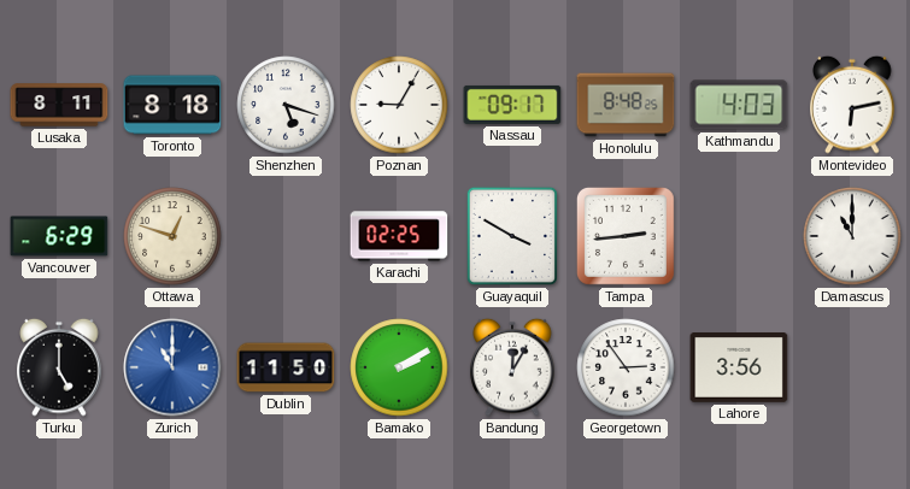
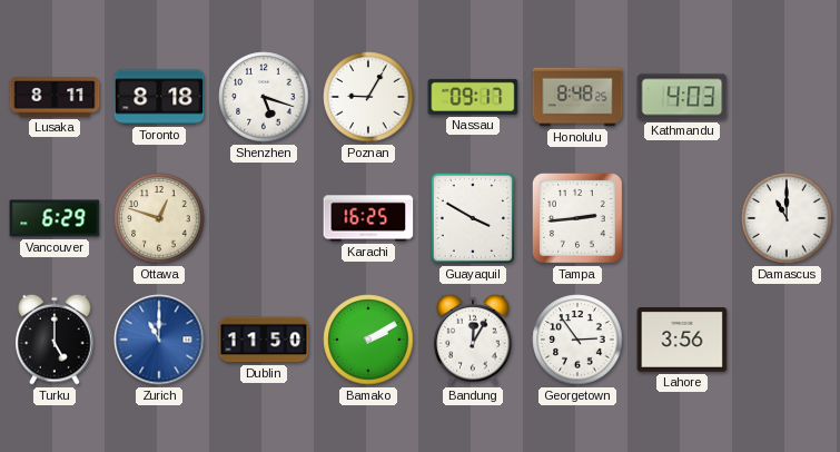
Montevideo: 6:13 -> none
Karachi: 02:25 -> 16:25
